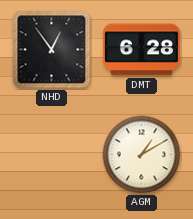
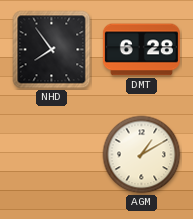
NHD: 12:54 -> 7:54
